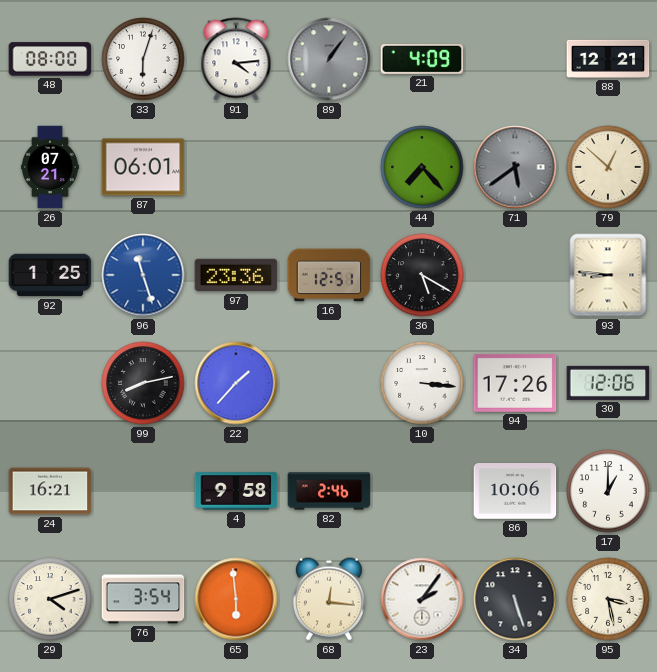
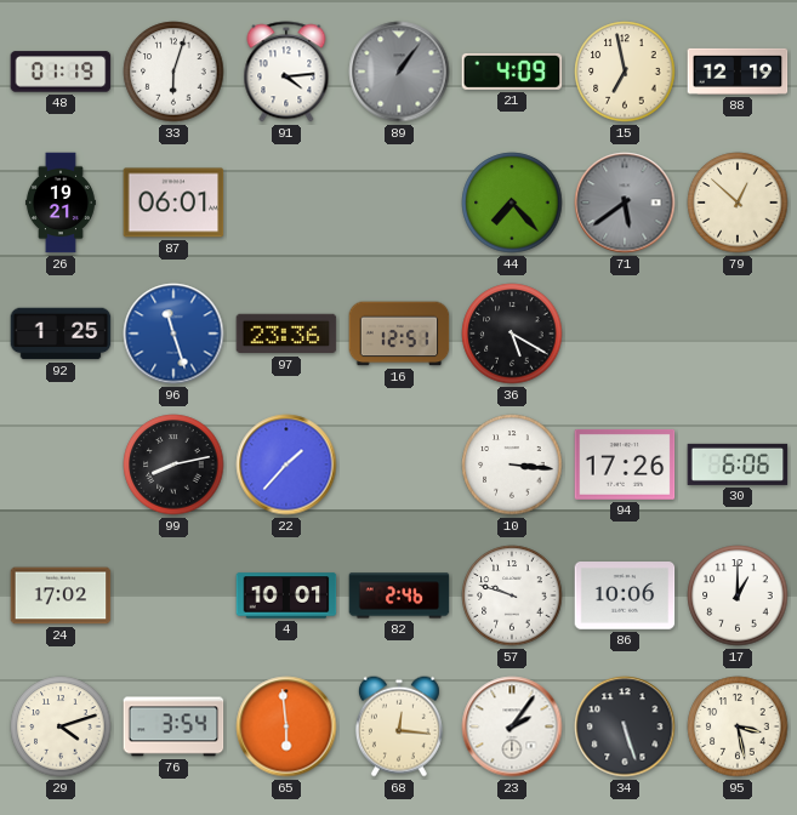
48: 08:00 -> 01:19
15: none -> 6:58
88: 12:21 -> 12:19
26: 07:21 -> 19:21
93: 8:46 -> none
30: 12:06 -> 6:06
24: 16:21 -> 17:02
4: 9:58 -> 10:01
57: none -> 9:48
